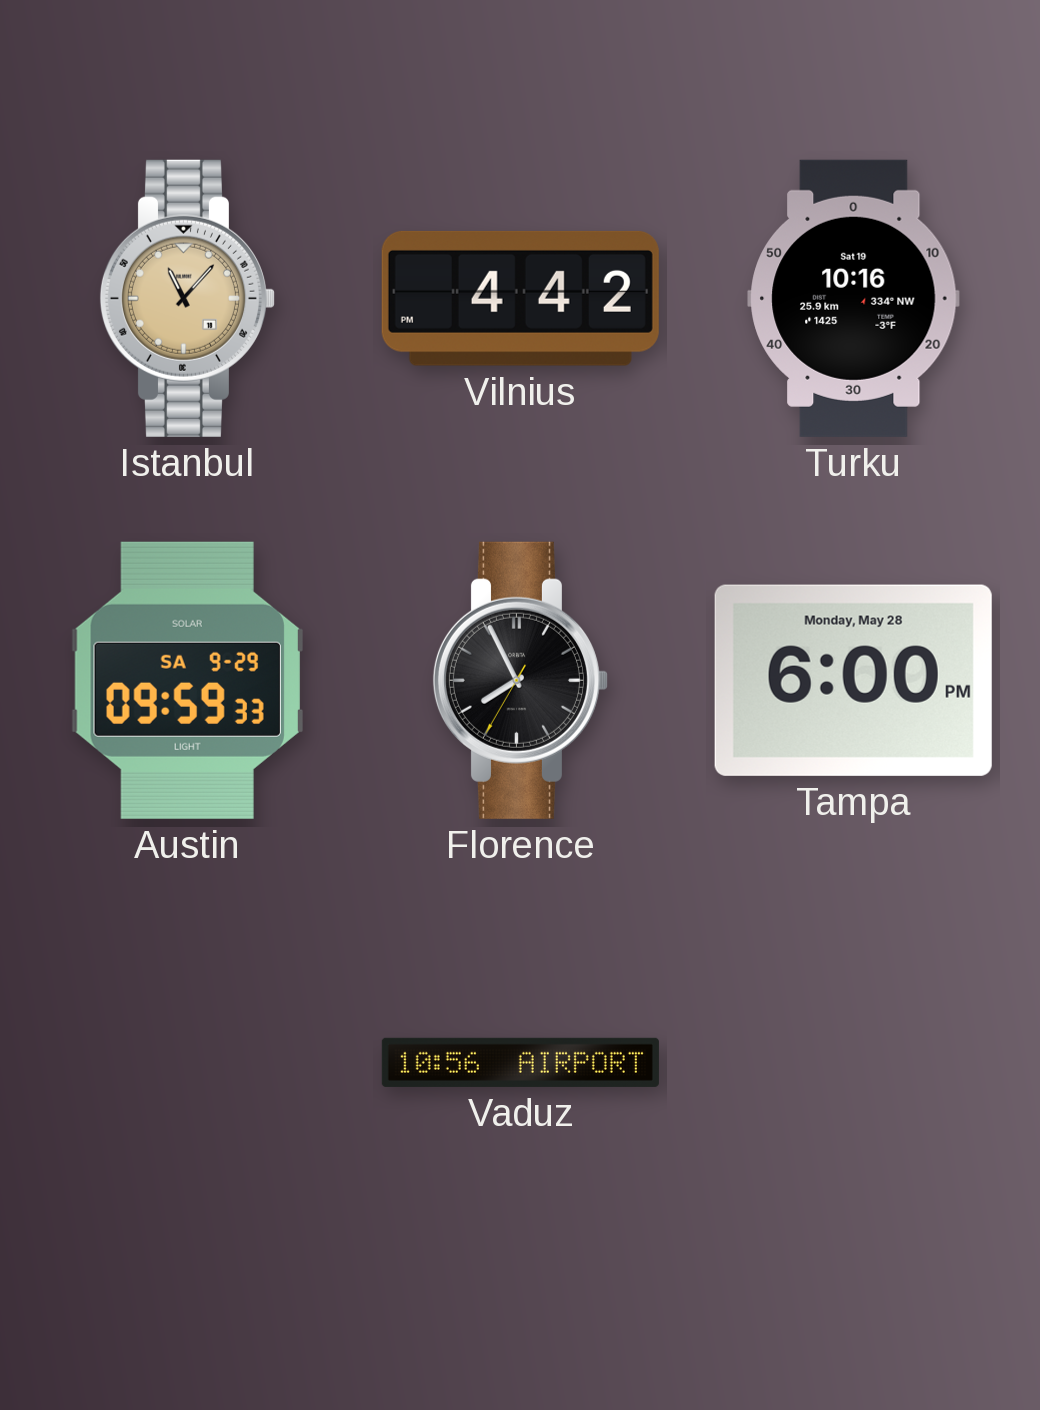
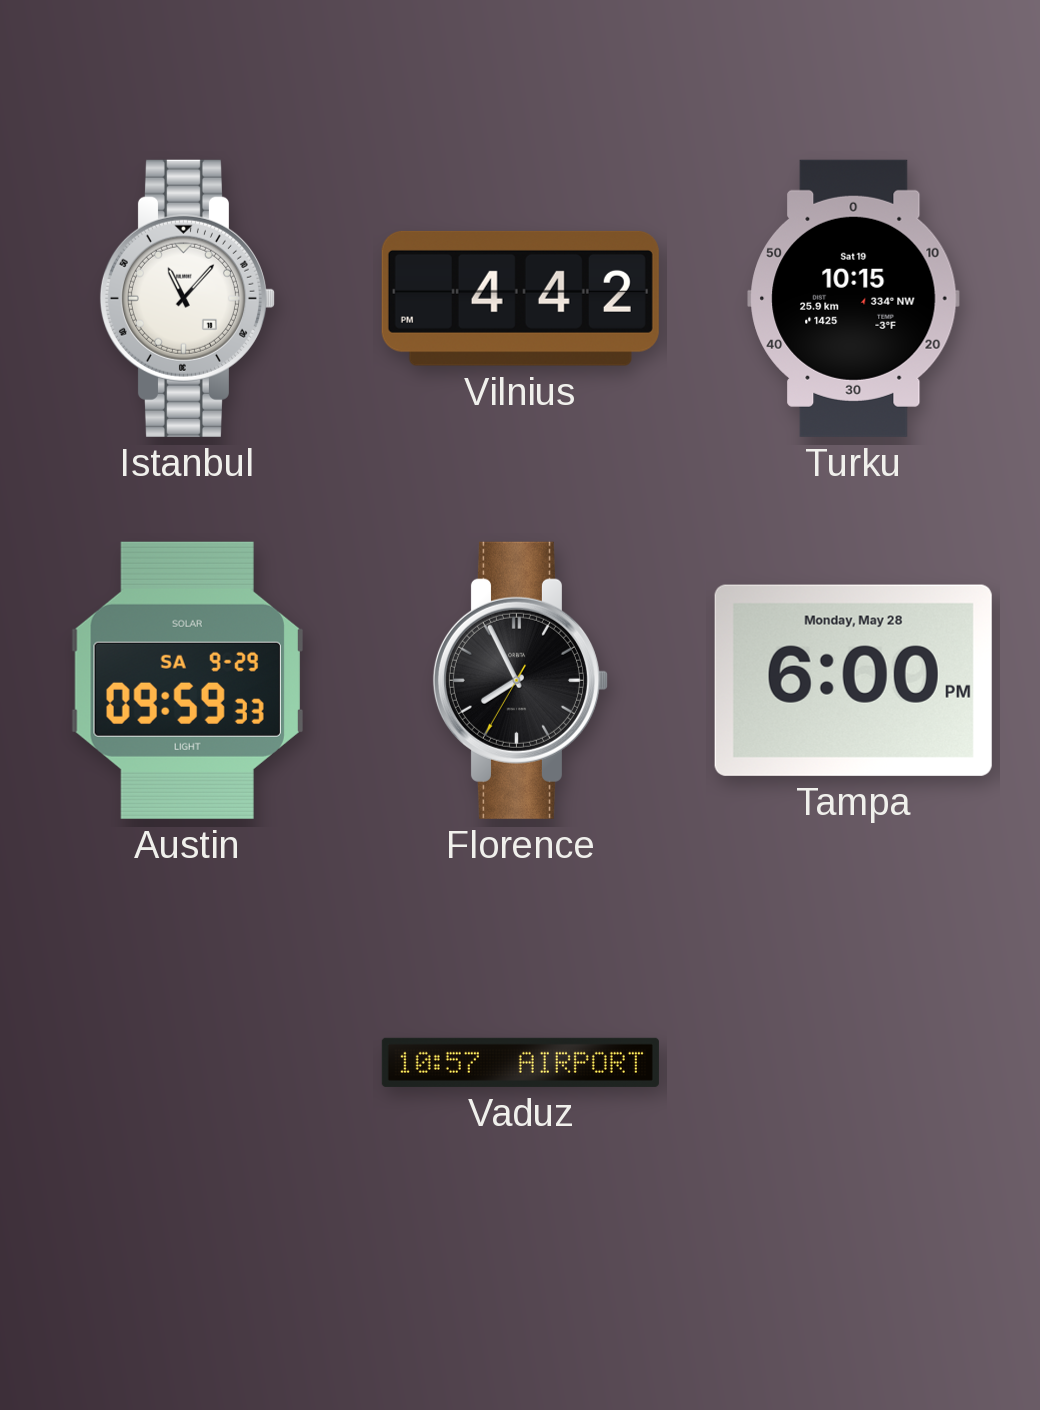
Istanbul dial: champagne -> white
Turku: 10:16 -> 10:15
Vaduz: 10:56 -> 10:57
